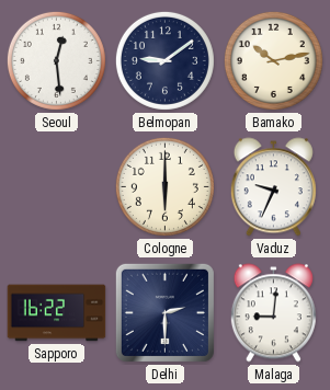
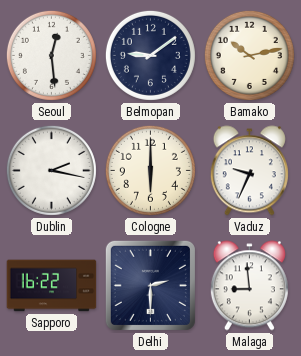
Dublin: none -> 2:17
Malaga: 9:01 -> 8:59
